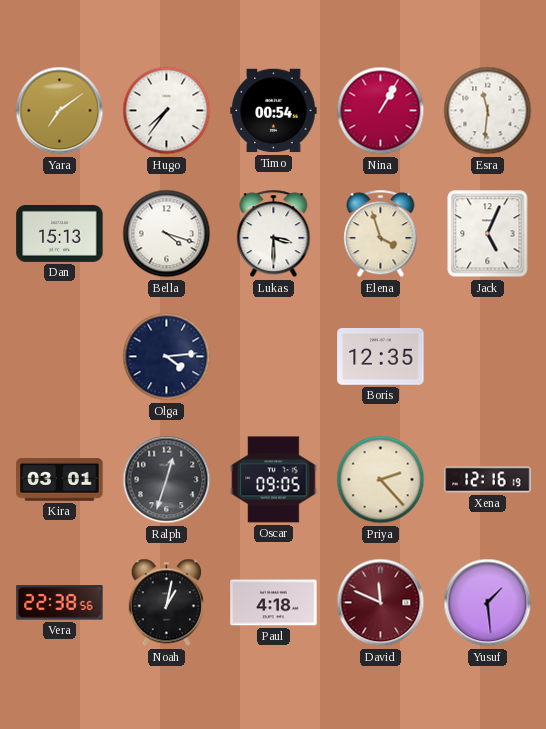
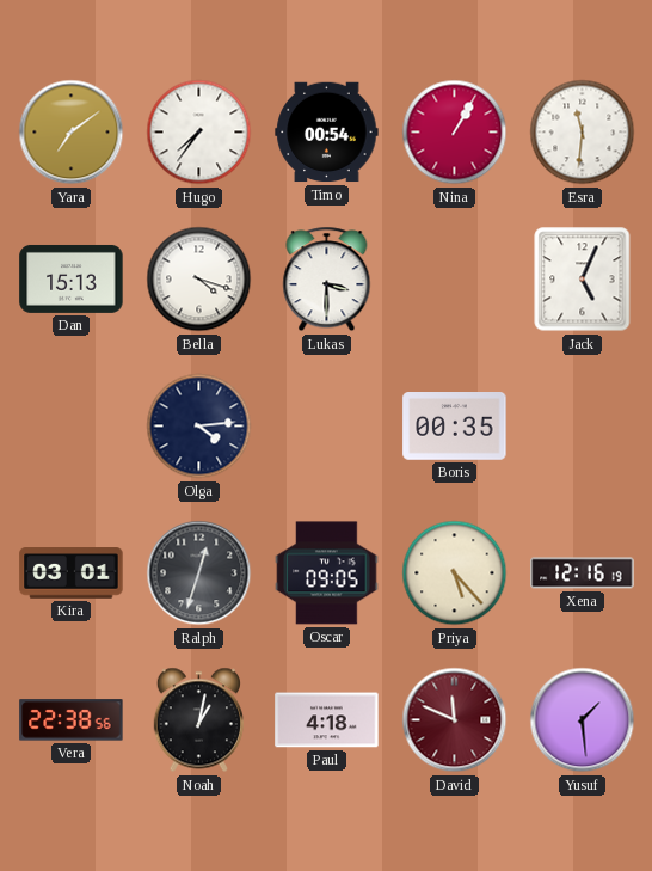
Elena: 3:57 -> none
Boris: 12:35 -> 00:35
Priya: 2:23 -> 5:23
